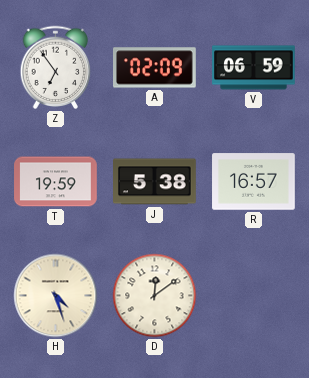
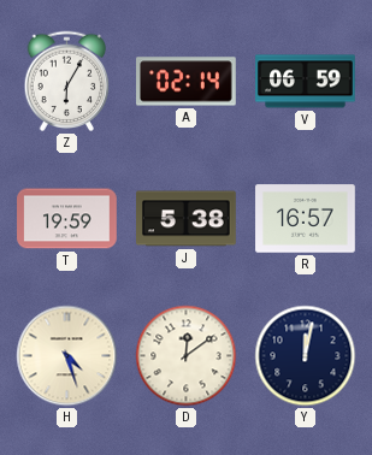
Z: 6:54 -> 6:05
A: 02:09 -> 02:14
Y: none -> 12:02
